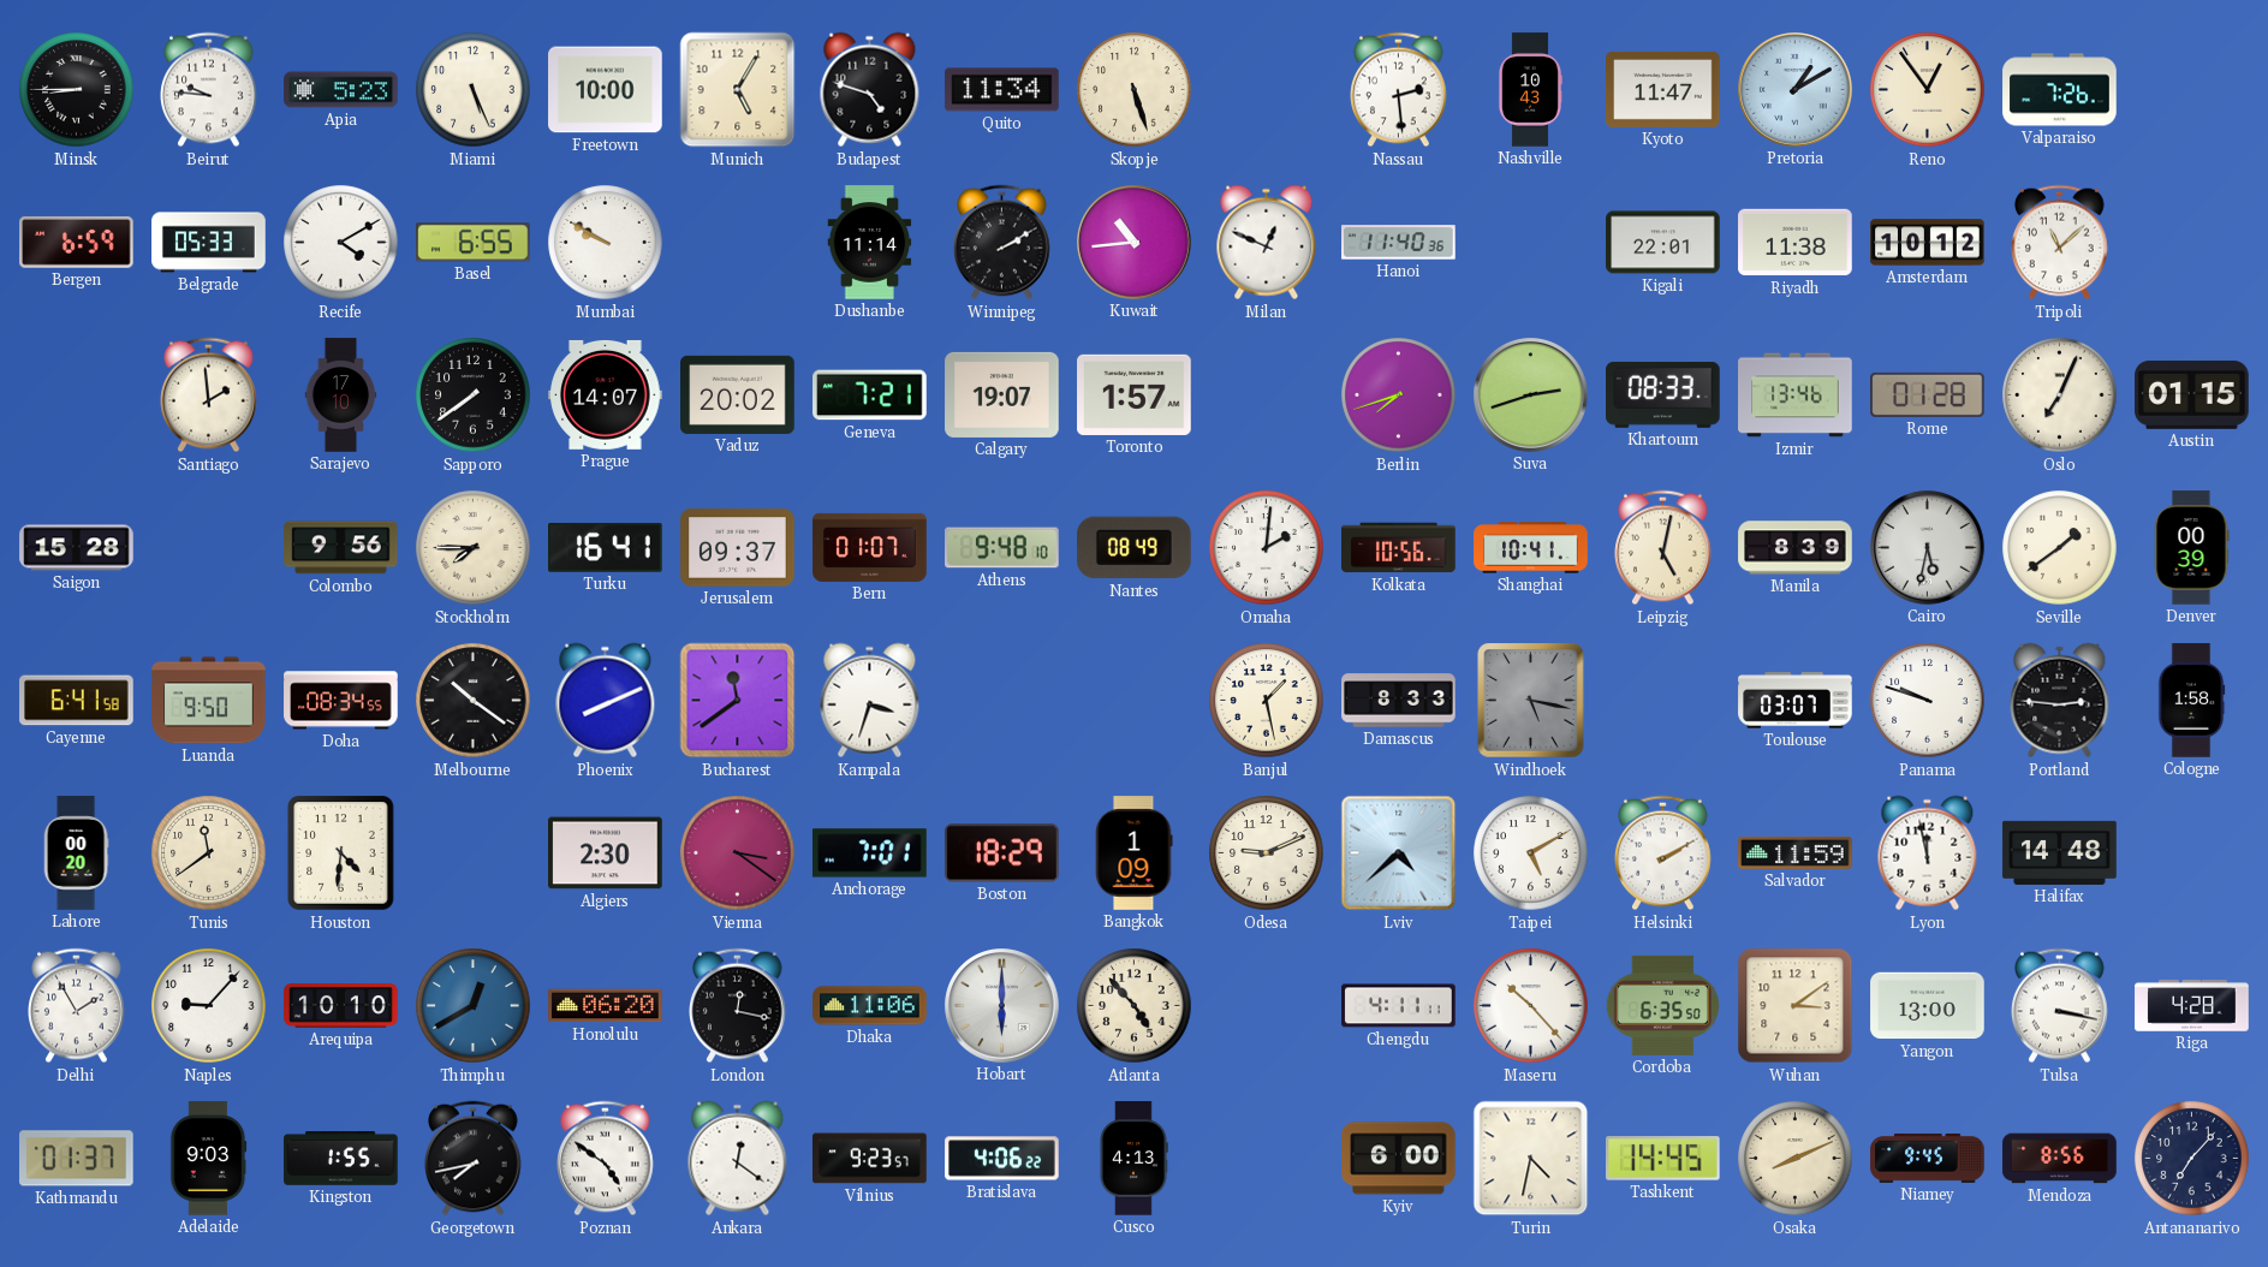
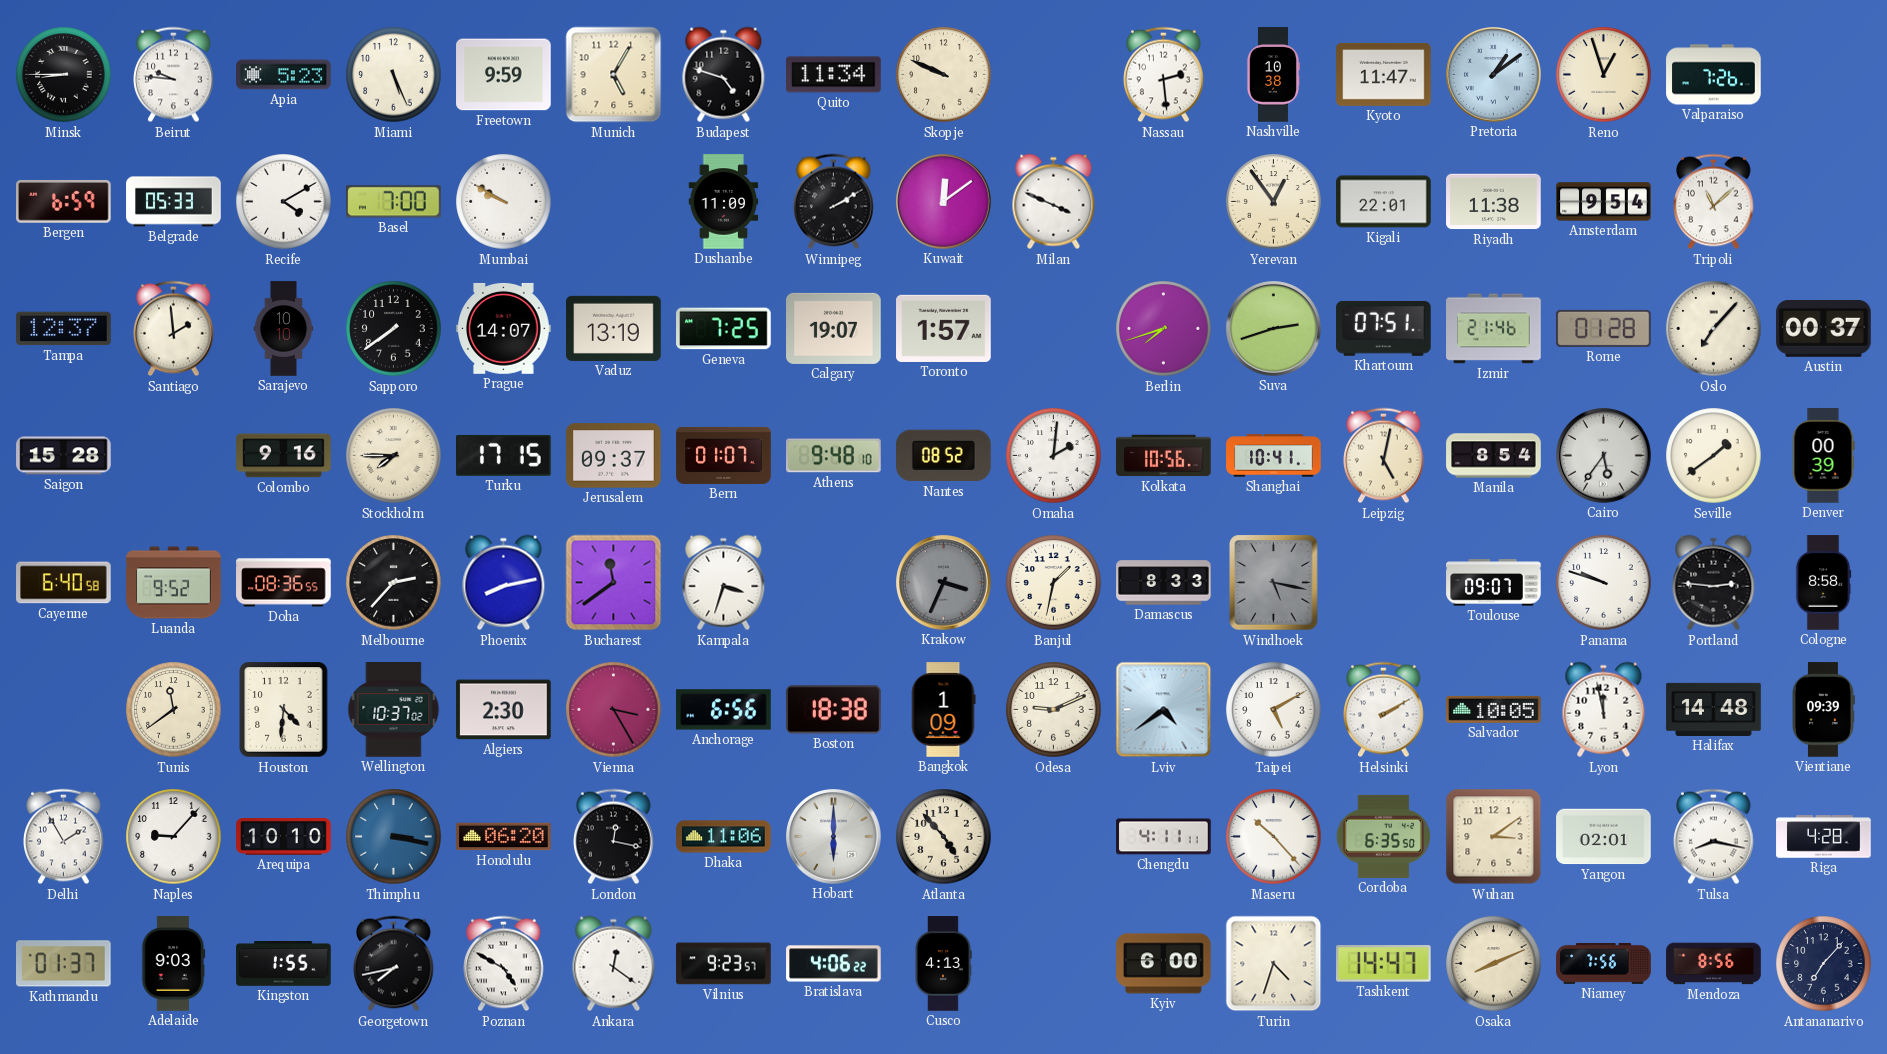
Freetown: 10:00 -> 9:59
Skopje: 5:27 -> 9:49
Nashville: 10:43 -> 10:38
Pretoria: 1:10 -> 1:09
Reno: 12:54 -> 12:57
Basel: 6:55 -> 7:00
Dushanbe: 11:14 -> 11:09
Kuwait: 10:44 -> 12:09
Milan: 12:49 -> 3:49
Hanoi: 11:40 -> none
Yerevan: none -> 12:54
Amsterdam: 10:12 -> 9:54
Tampa: none -> 12:37
Sarajevo: 17:10 -> 10:10
Vaduz: 20:02 -> 13:19
Geneva: 7:21 -> 7:25
Khartoum: 08:33 -> 07:51
Izmir: 13:46 -> 21:46
Oslo: 7:04 -> 7:07
Austin: 01:15 -> 00:37
Colombo: 9:56 -> 9:16
Turku: 16:41 -> 17:15
Nantes: 08:49 -> 08:52
Manila: 8:39 -> 8:54
Cairo: 5:32 -> 5:36
Cayenne: 6:41 -> 6:40
Luanda: 9:50 -> 9:52
Doha: 08:34 -> 08:36
Melbourne: 10:21 -> 2:37
Phoenix: 8:11 -> 8:13
Krakow: none -> 3:34
Banjul: 1:28 -> 1:32
Toulouse: 03:07 -> 09:07
Cologne: 1:58 -> 8:58
Lahore: 00:20 -> none
Wellington: none -> 10:37
Vienna: 3:21 -> 3:25
Anchorage: 7:01 -> 6:56
Boston: 18:29 -> 18:38
Lviv: 4:38 -> 4:39
Salvador: 11:59 -> 10:05
Vientiane: none -> 09:39
Thimphu: 12:40 -> 3:17
Yangon: 13:00 -> 02:01
Tulsa: 3:17 -> 8:17
Poznan: 4:51 -> 4:50
Turin: 4:32 -> 4:33
Tashkent: 14:45 -> 14:47
Niamey: 9:45 -> 7:56
